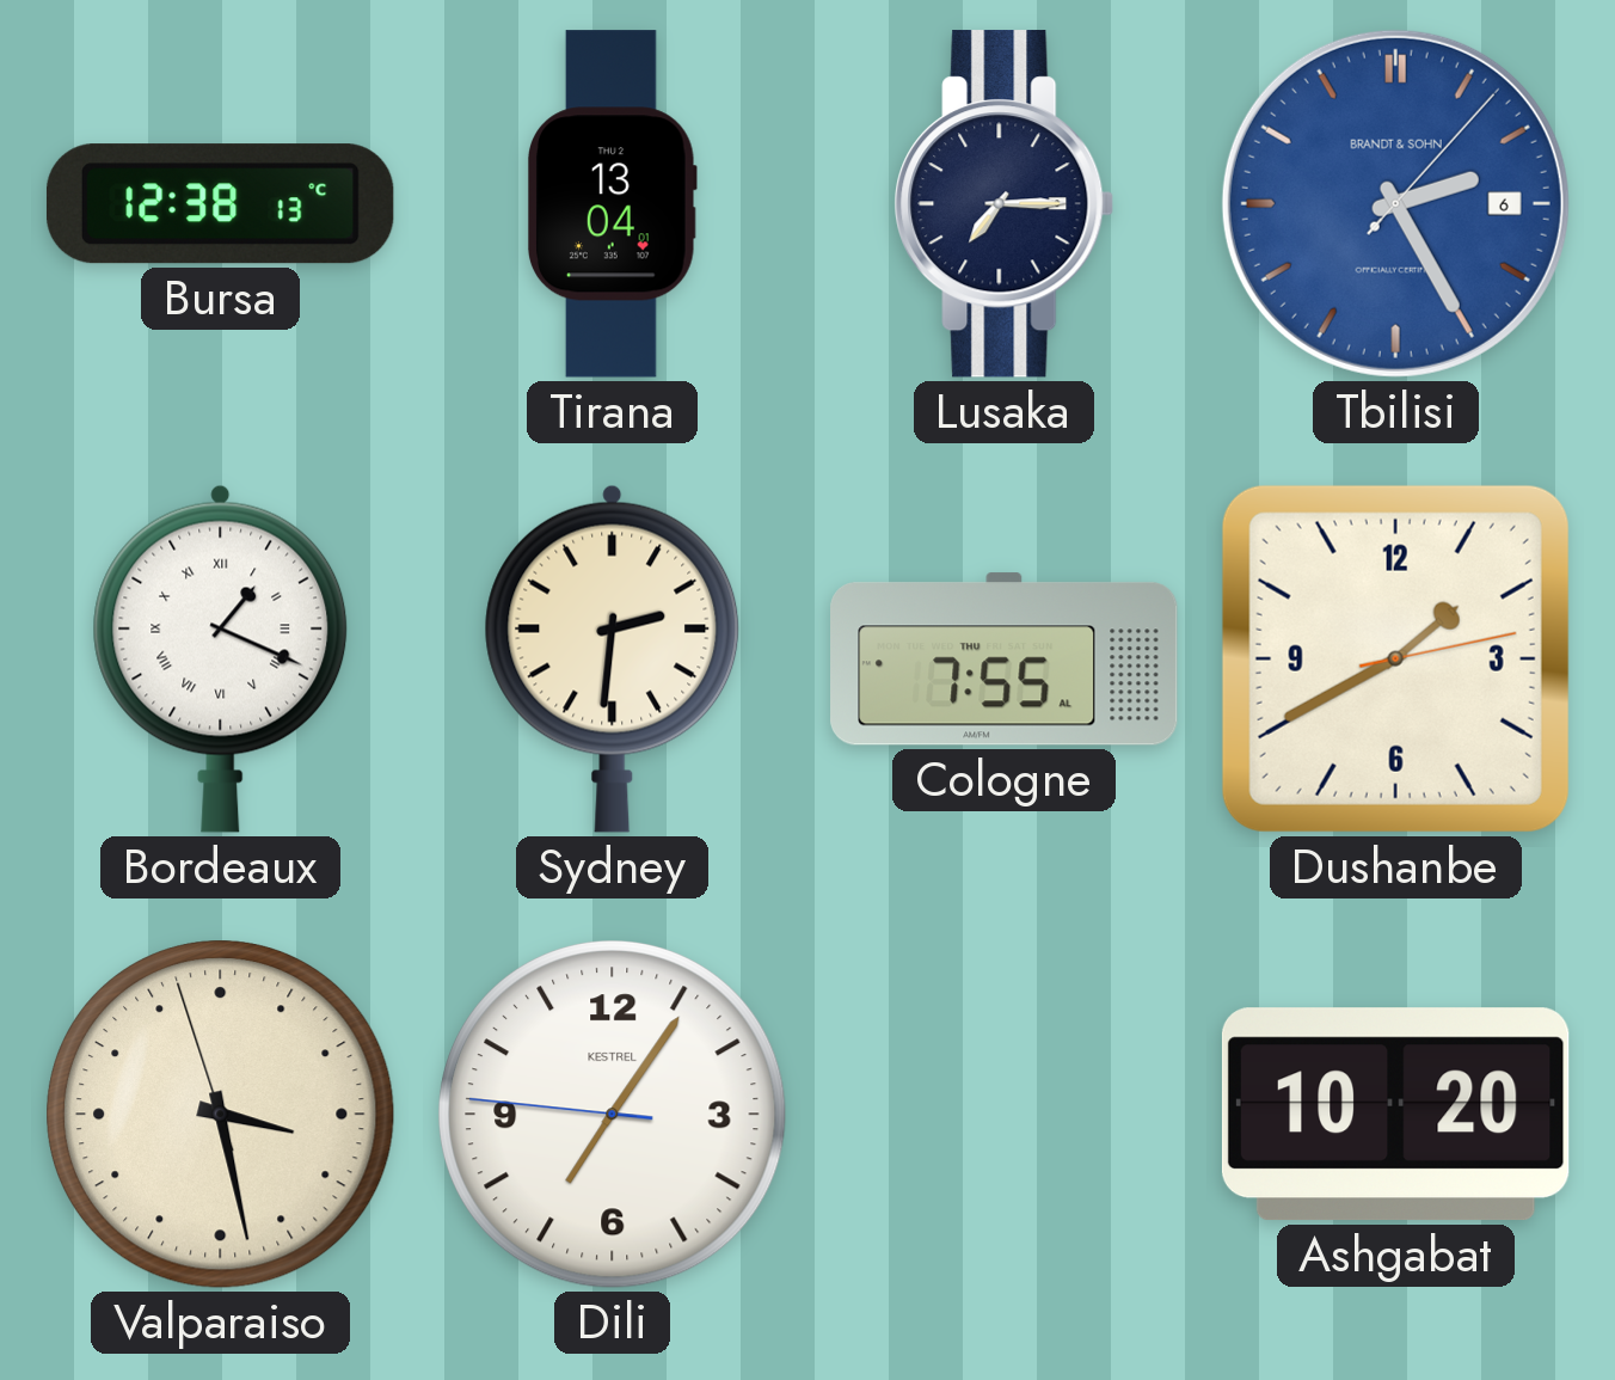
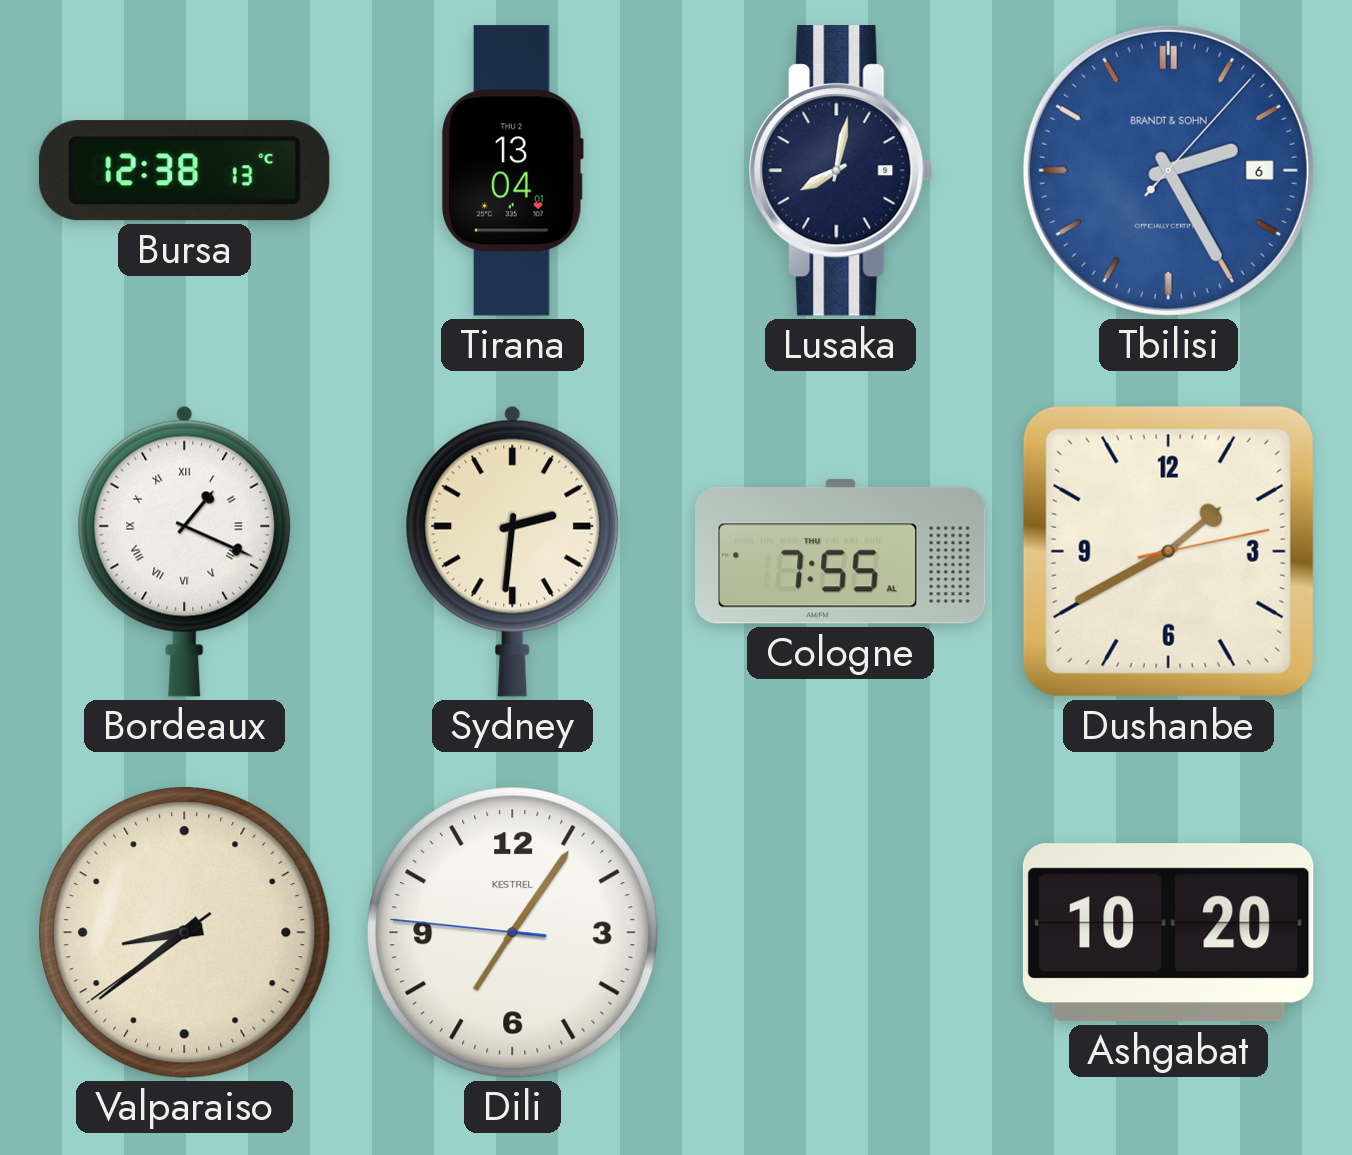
Lusaka: 7:15 -> 8:02
Valparaiso: 3:27 -> 8:38
